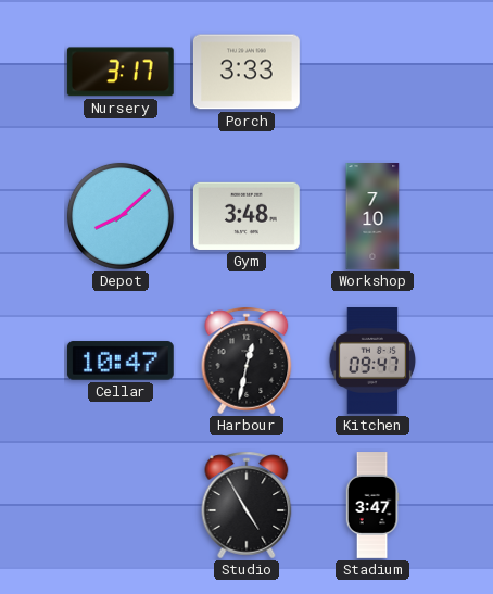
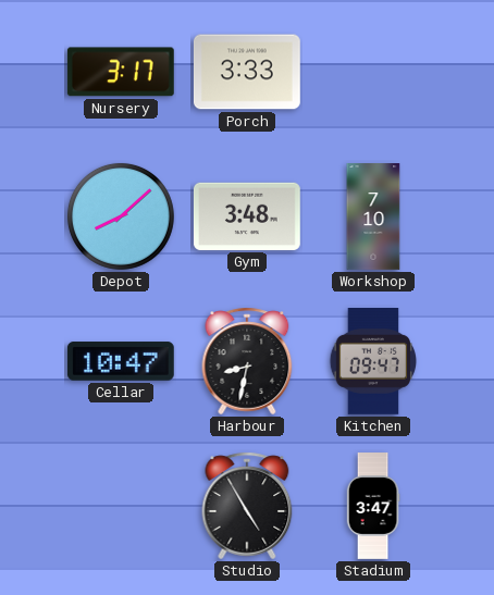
Harbour: 12:32 -> 8:32
